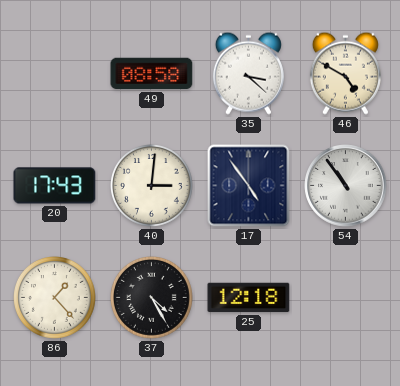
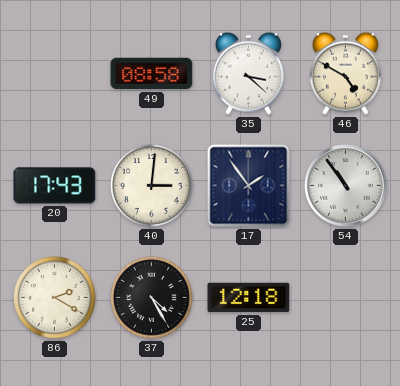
17: 4:54 -> 1:54
86: 1:23 -> 2:20
